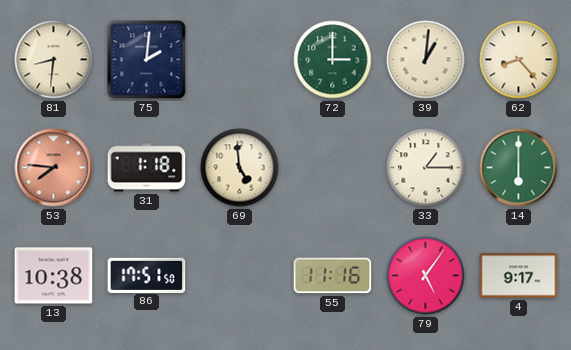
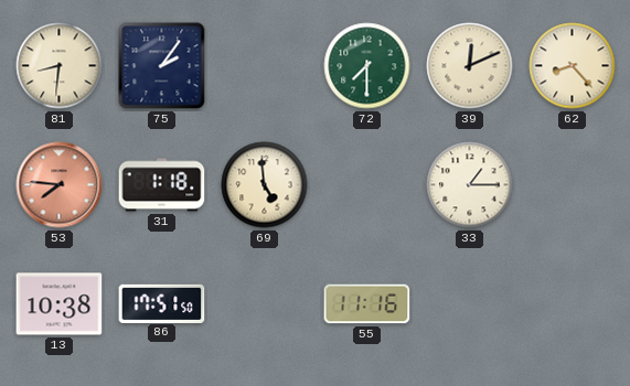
75: 2:01 -> 2:06
72: 3:00 -> 7:30
39: 1:01 -> 12:11
14: 6:00 -> none
79: 5:06 -> none
4: 9:17 -> none
